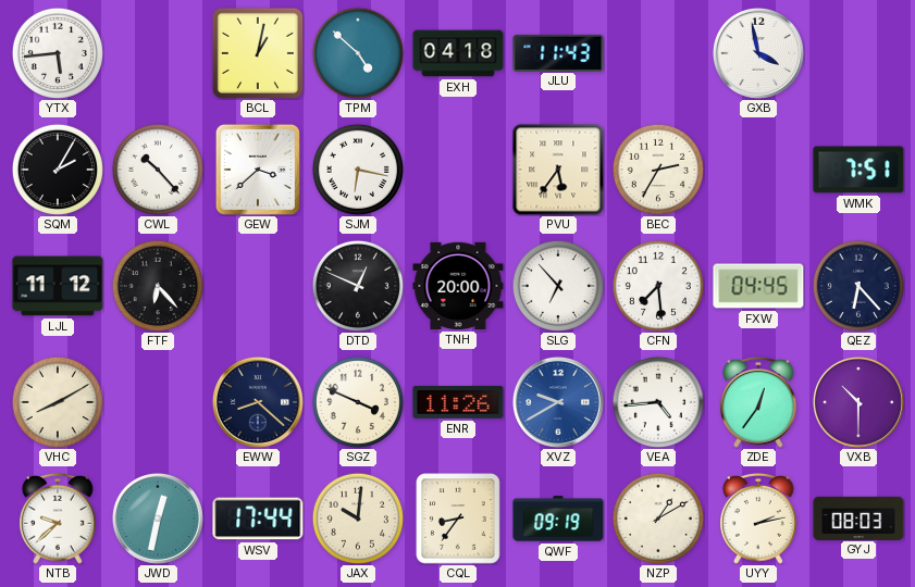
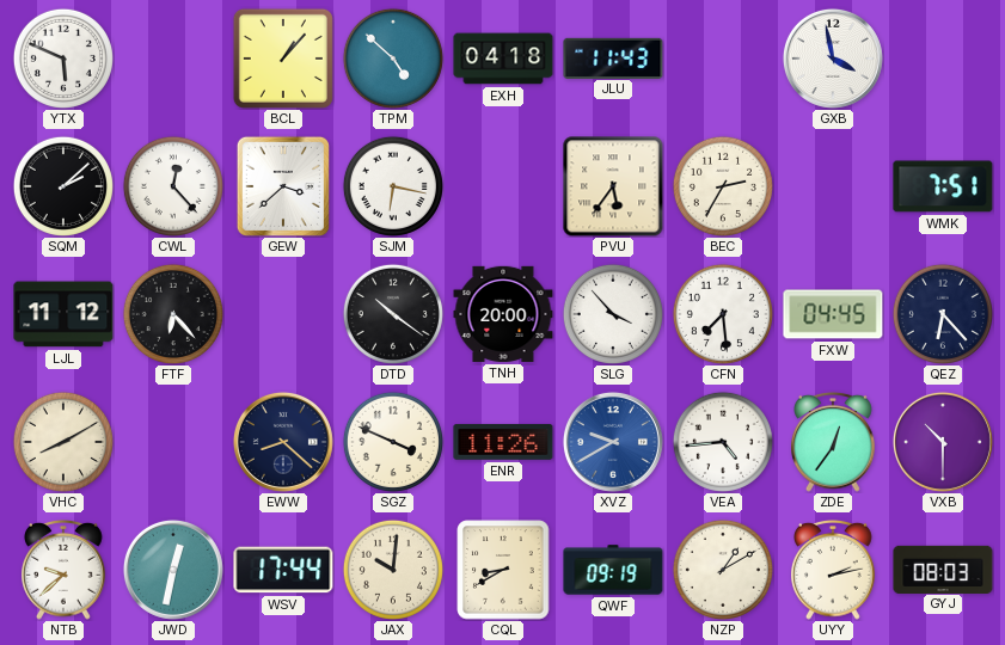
YTX: 5:44 -> 5:49
BCL: 1:02 -> 1:07
SQM: 2:05 -> 2:08
CWL: 10:23 -> 12:23
DTD: 12:49 -> 10:21
SLG: 6:53 -> 3:53
CQL: 8:36 -> 8:40
